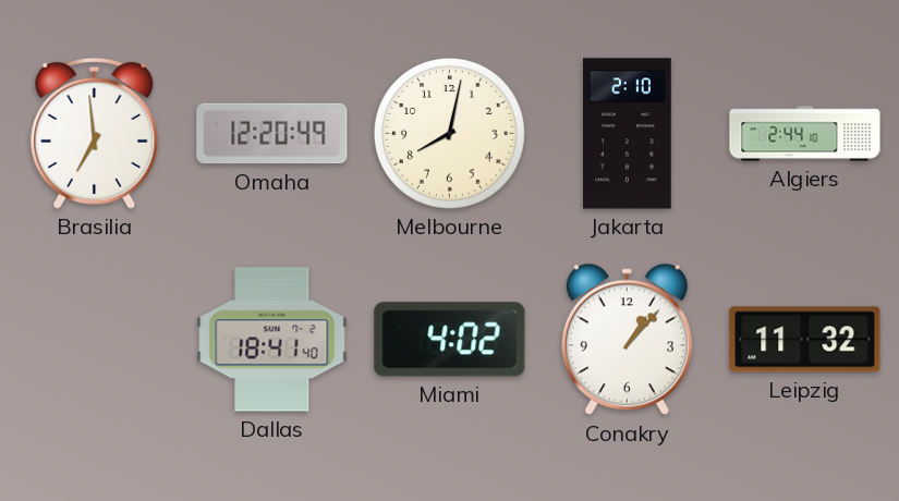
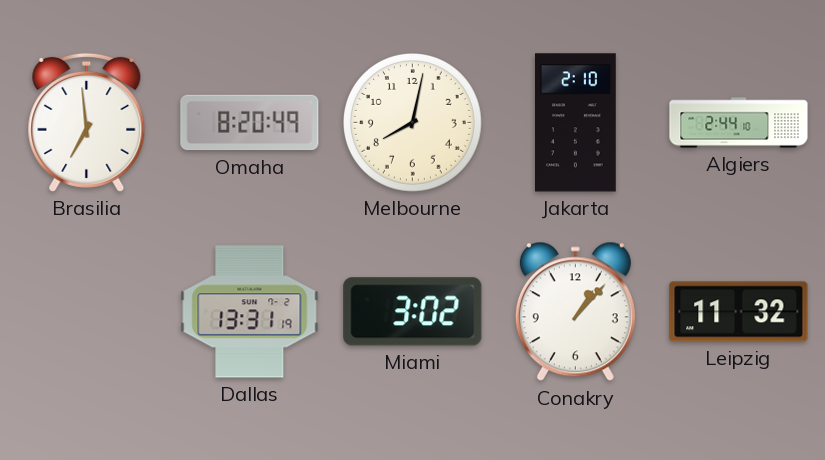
Omaha: 12:20 -> 8:20
Dallas: 18:41 -> 13:31
Miami: 4:02 -> 3:02
